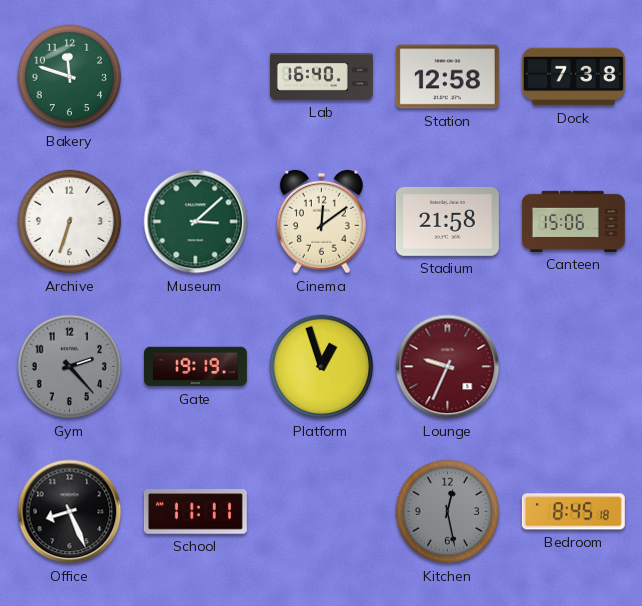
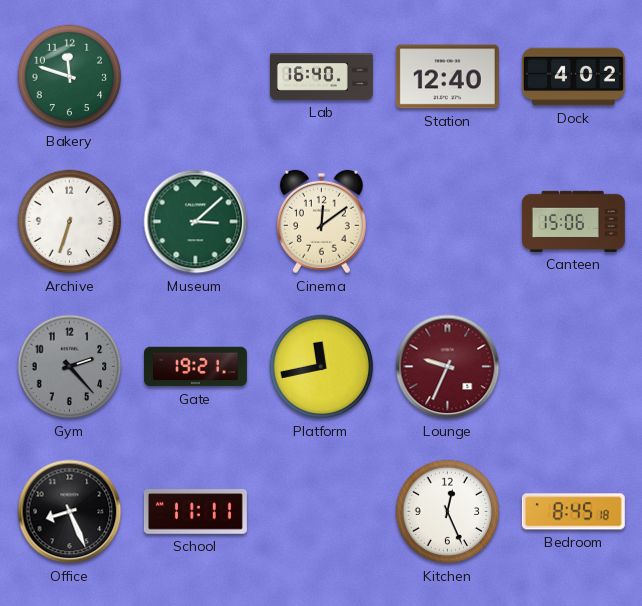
Station: 12:58 -> 12:40
Dock: 7:38 -> 4:02
Stadium: 21:58 -> none
Gate: 19:19 -> 19:21
Platform: 12:57 -> 11:43
Kitchen: 12:28 -> 12:26
Kitchen dial: grey -> white
